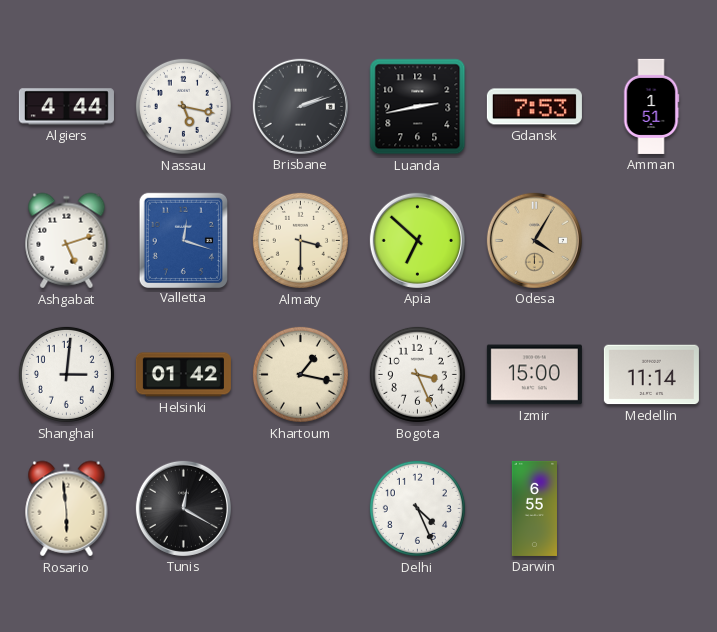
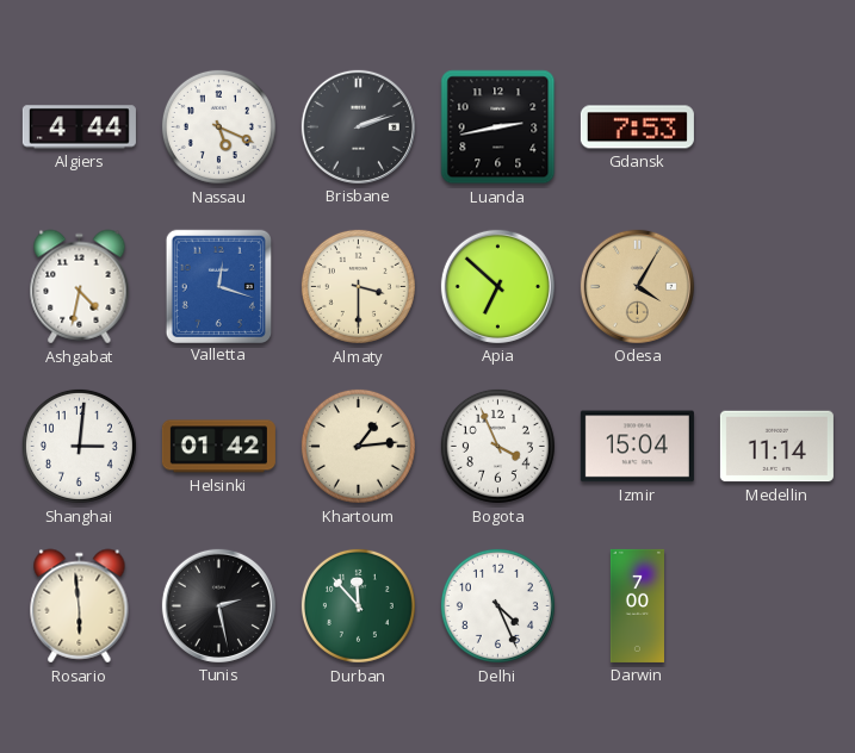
Nassau: 5:17 -> 5:19
Amman: 1:51 -> none
Ashgabat: 5:12 -> 4:32
Khartoum: 1:17 -> 1:14
Bogota: 3:26 -> 3:56
Izmir: 15:00 -> 15:04
Tunis: 12:20 -> 2:28
Durban: none -> 11:53
Darwin: 6:55 -> 7:00
